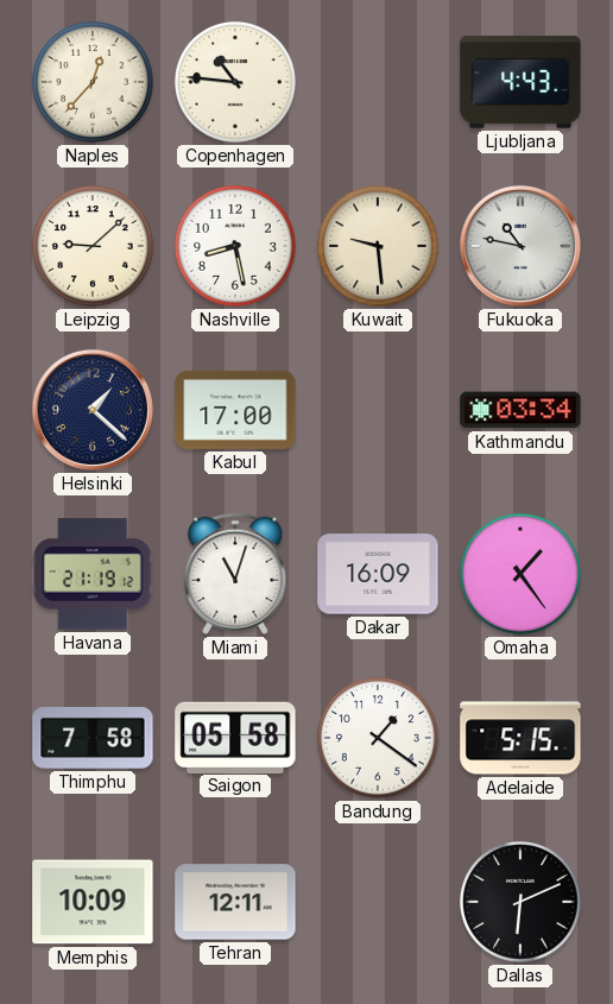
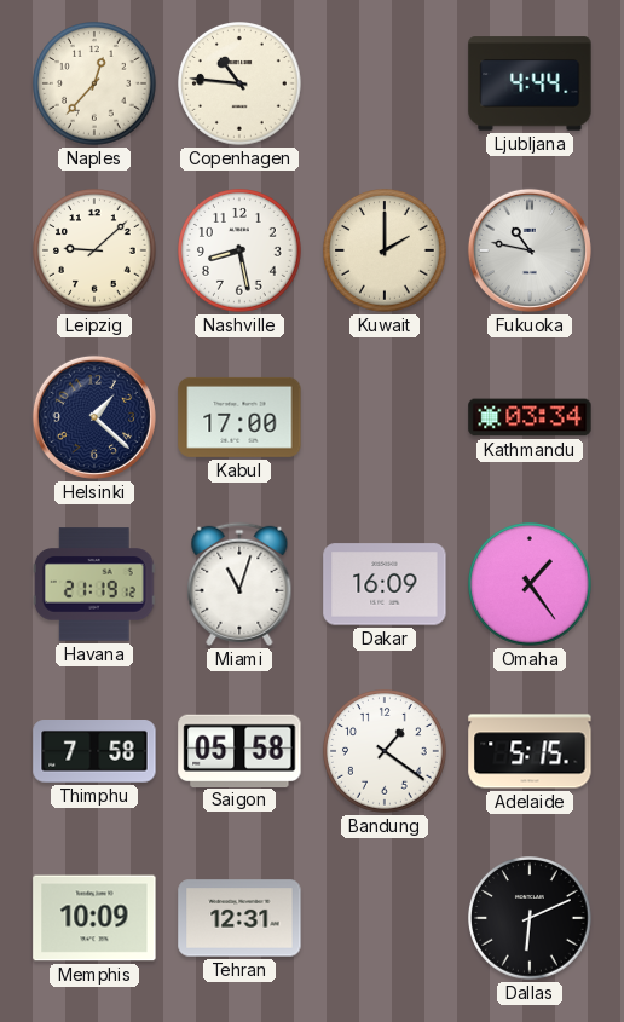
Ljubljana: 4:43 -> 4:44
Kuwait: 9:29 -> 2:00
Tehran: 12:11 -> 12:31
